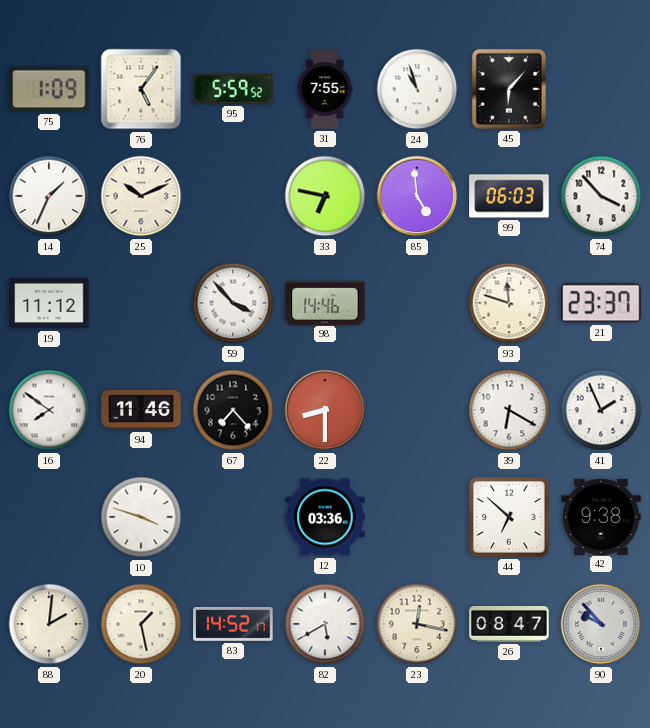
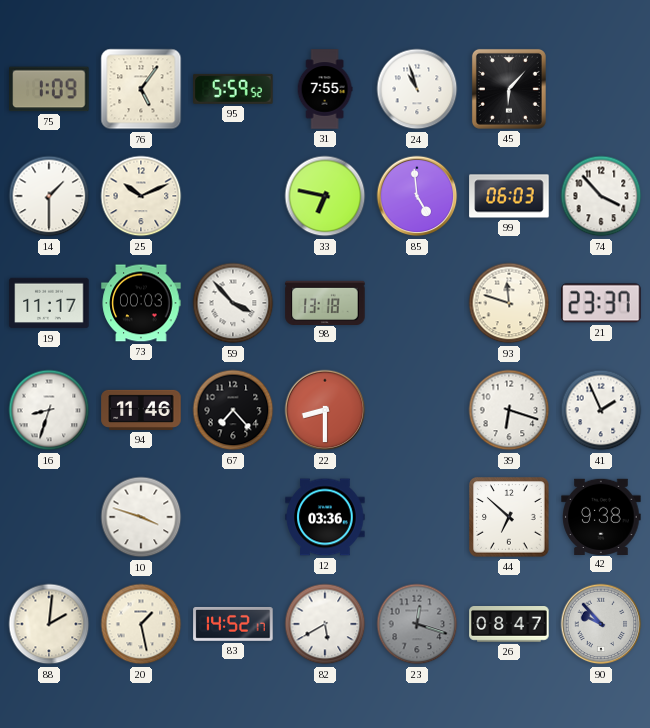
14: 1:34 -> 1:30
19: 11:12 -> 11:17
73: none -> 00:03
98: 14:46 -> 13:18
16: 7:51 -> 8:33
39: 6:20 -> 6:18
23: 12:17 -> 12:18
23 dial: cream -> grey
